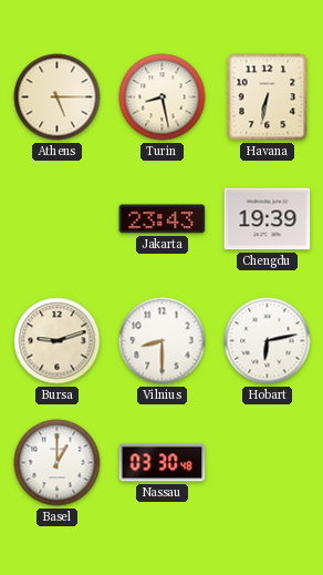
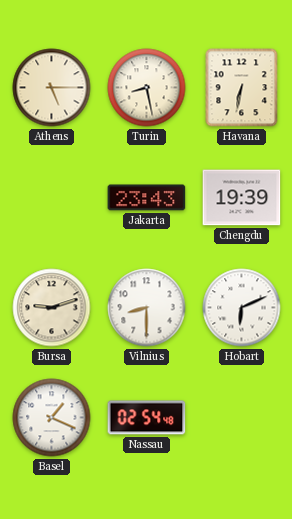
Hobart: 6:13 -> 6:11
Basel: 1:00 -> 1:19
Nassau: 03:30 -> 02:54
